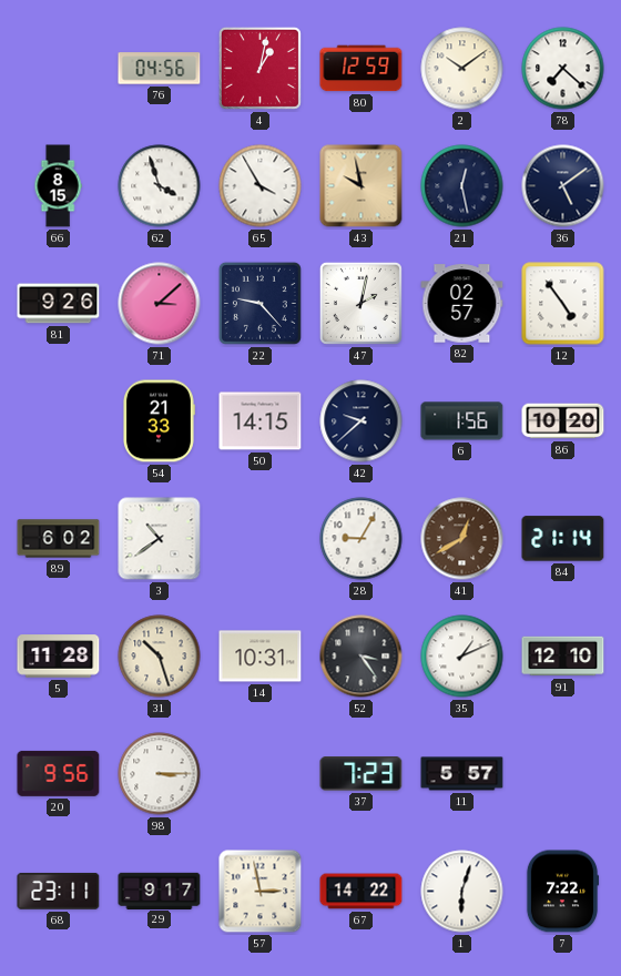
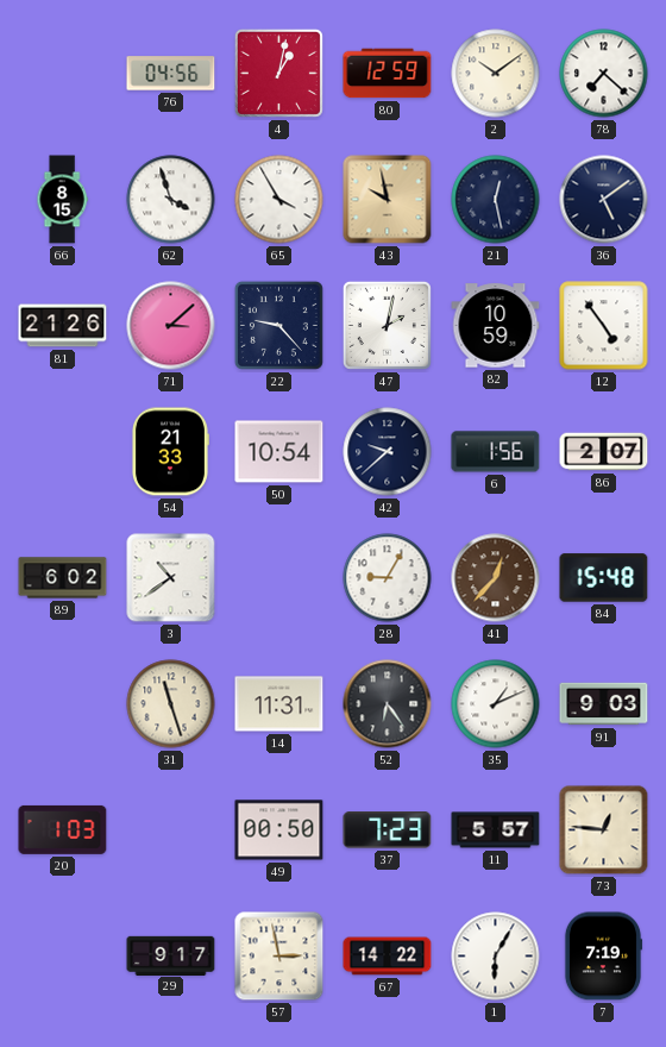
81: 9:26 -> 21:26
82: 02:57 -> 10:59
50: 14:15 -> 10:54
86: 10:20 -> 2:07
41: 12:40 -> 12:37
84: 21:14 -> 15:48
5: 11:28 -> none
31: 10:27 -> 11:27
14: 10:31 -> 11:31
52: 3:24 -> 6:24
91: 12:10 -> 9:03
20: 9:56 -> 1:03
98: 3:15 -> none
49: none -> 00:50
73: none -> 12:46
68: 23:11 -> none
1: 6:03 -> 6:05
7: 7:22 -> 7:19
